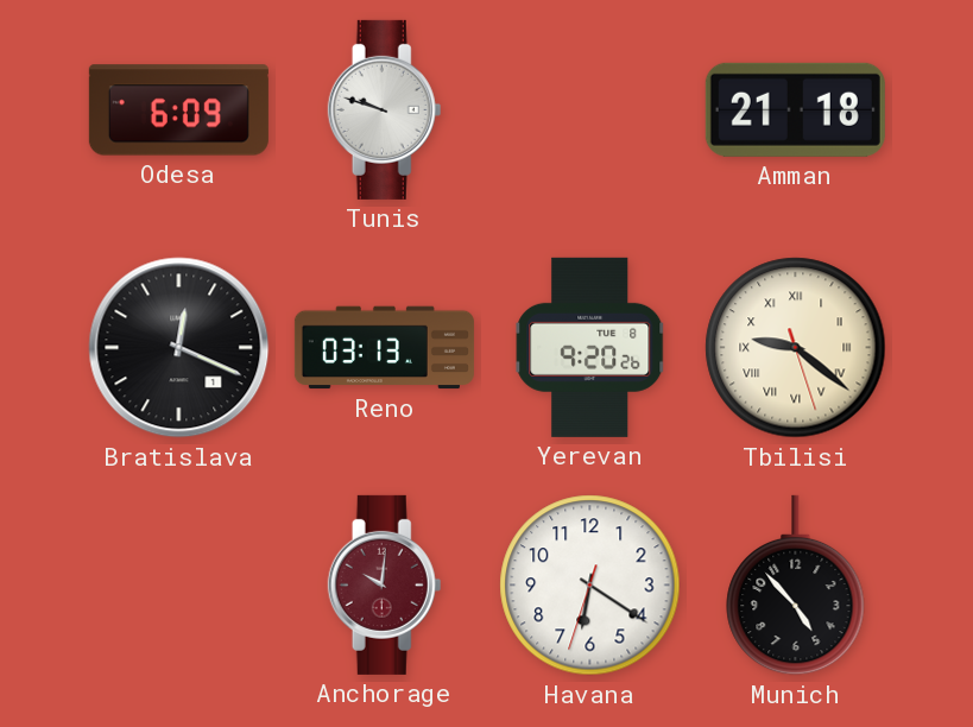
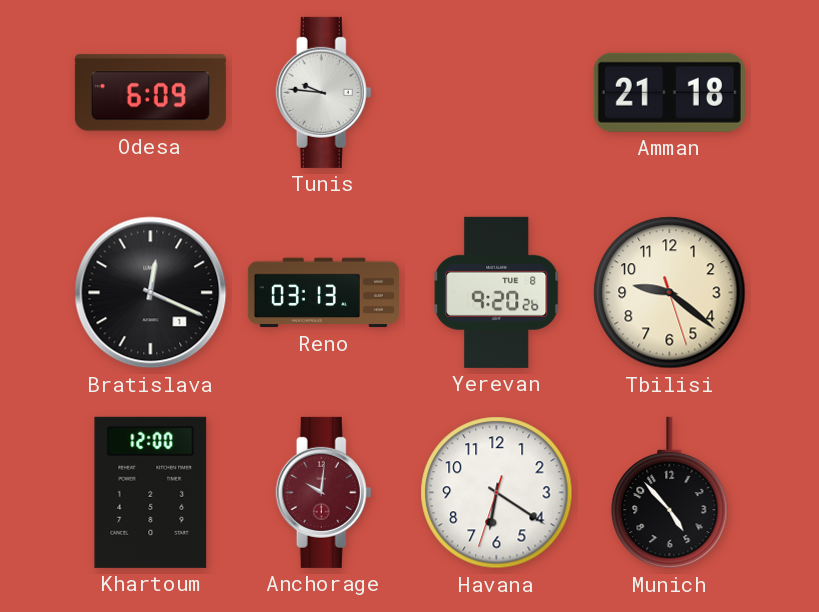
Tunis: 9:48 -> 9:46
Tbilisi numerals: Roman -> Arabic
Khartoum: none -> 12:00
